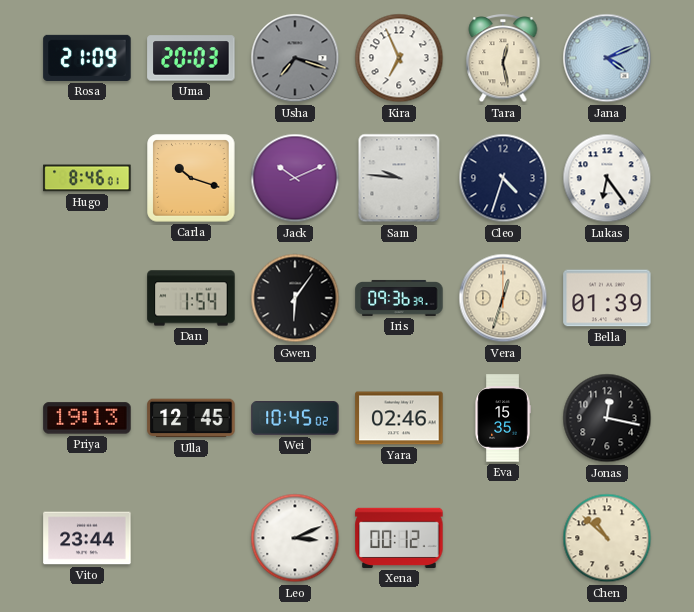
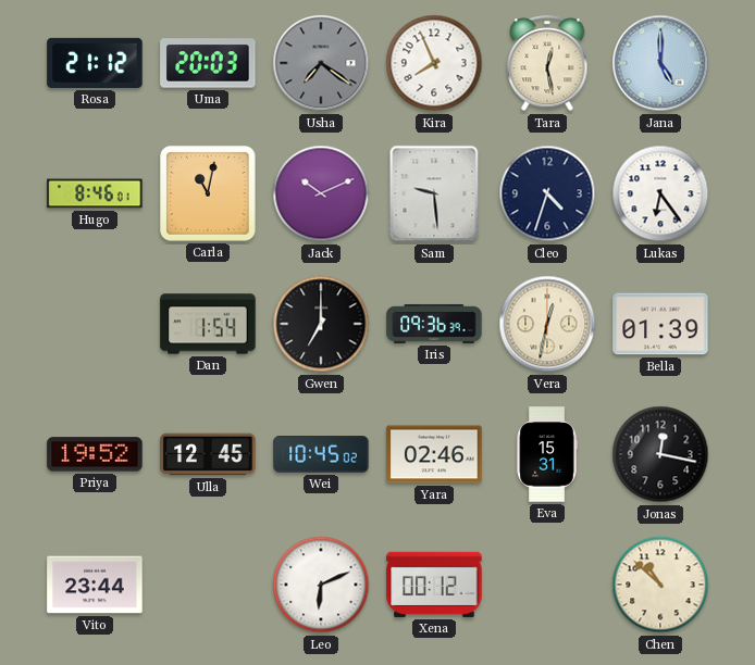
Rosa: 21:09 -> 21:12
Usha: 7:18 -> 7:21
Kira: 6:56 -> 7:56
Jana: 4:11 -> 5:00
Carla: 10:18 -> 11:02
Sam: 9:46 -> 9:29
Gwen: 6:06 -> 7:00
Vera: 12:33 -> 12:32
Priya: 19:13 -> 19:52
Eva: 15:35 -> 15:31
Leo: 3:11 -> 6:11
